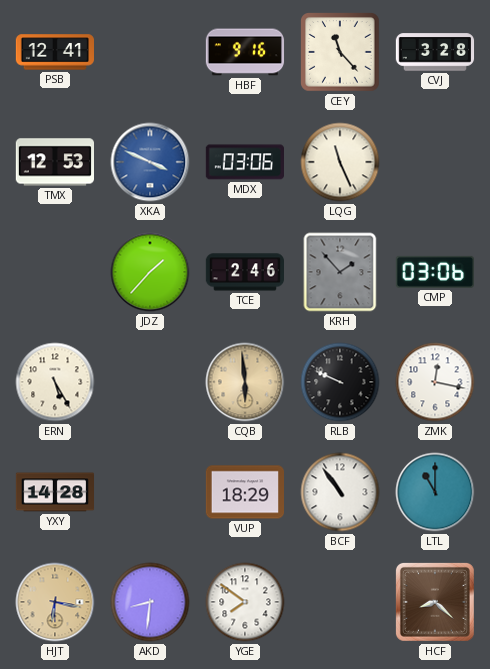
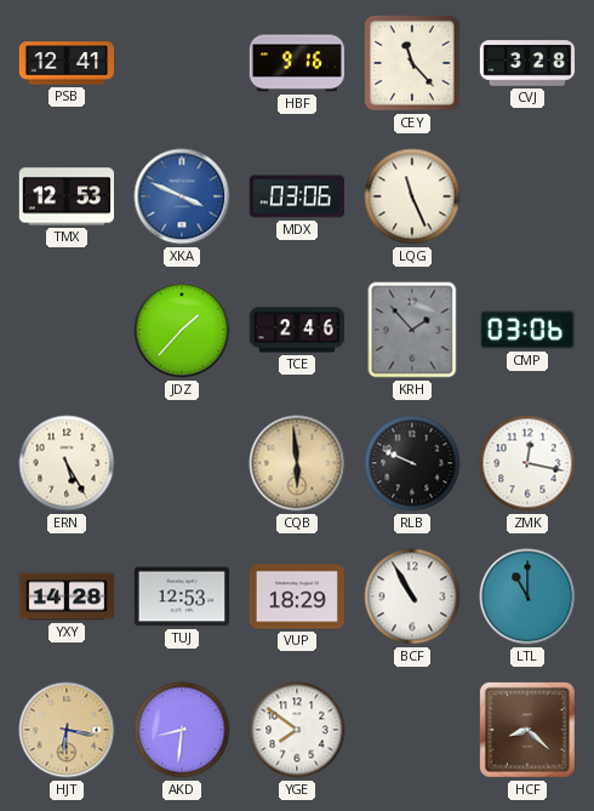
TUJ: none -> 12:53
BCF: 10:54 -> 10:55
